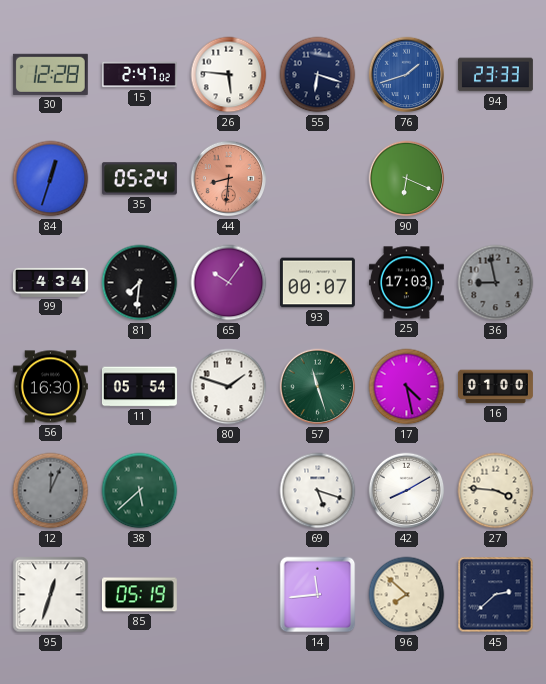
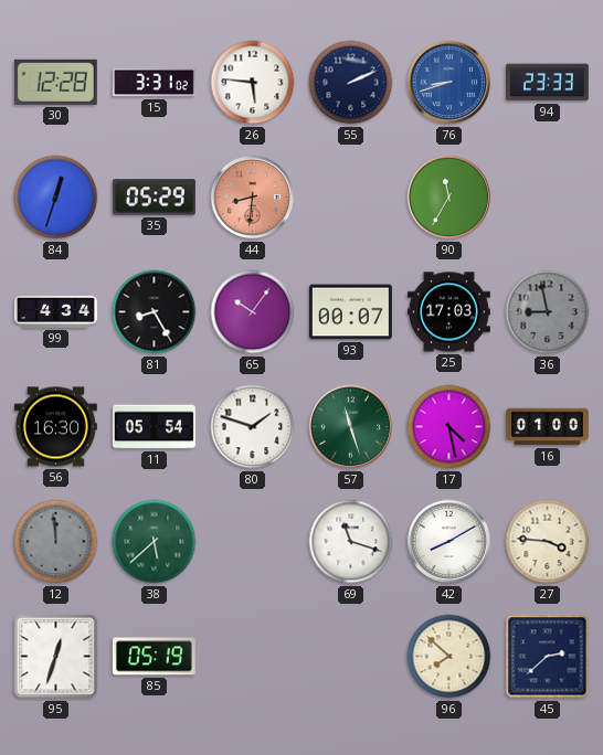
15: 2:47 -> 3:31
55: 6:18 -> 2:11
76: 1:42 -> 8:42
35: 05:24 -> 05:29
90: 6:19 -> 11:35
81: 7:31 -> 8:25
12: 12:04 -> 11:59
69: 5:18 -> 11:18
14: 11:44 -> none
